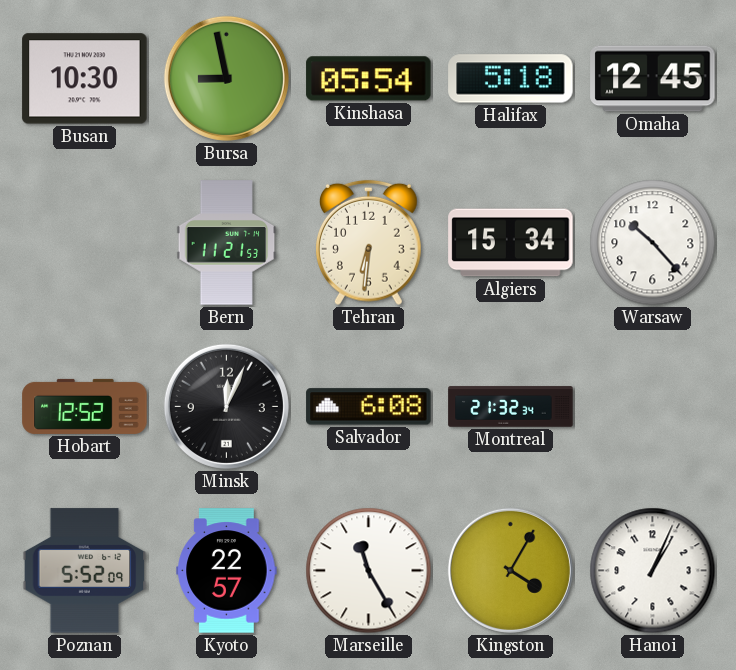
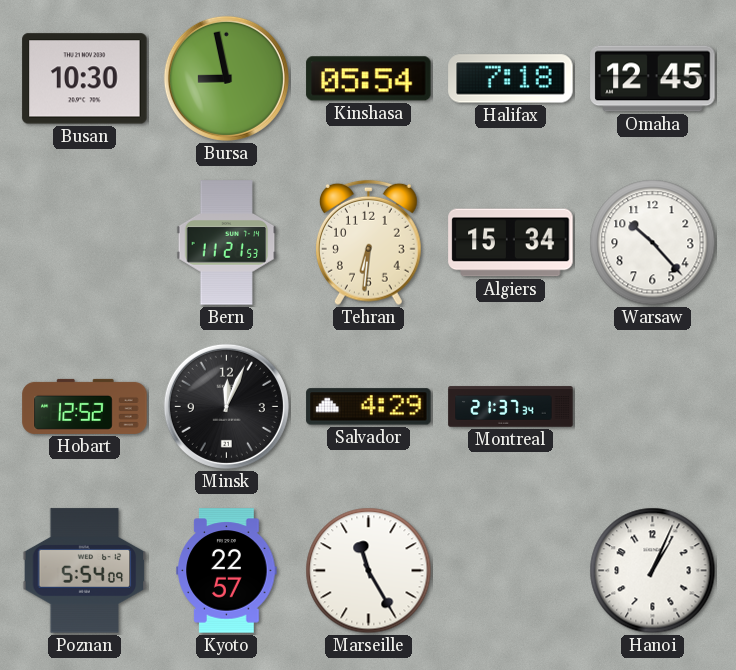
Halifax: 5:18 -> 7:18
Salvador: 6:08 -> 4:29
Montreal: 21:32 -> 21:37
Poznan: 5:52 -> 5:54
Kingston: 4:05 -> none
